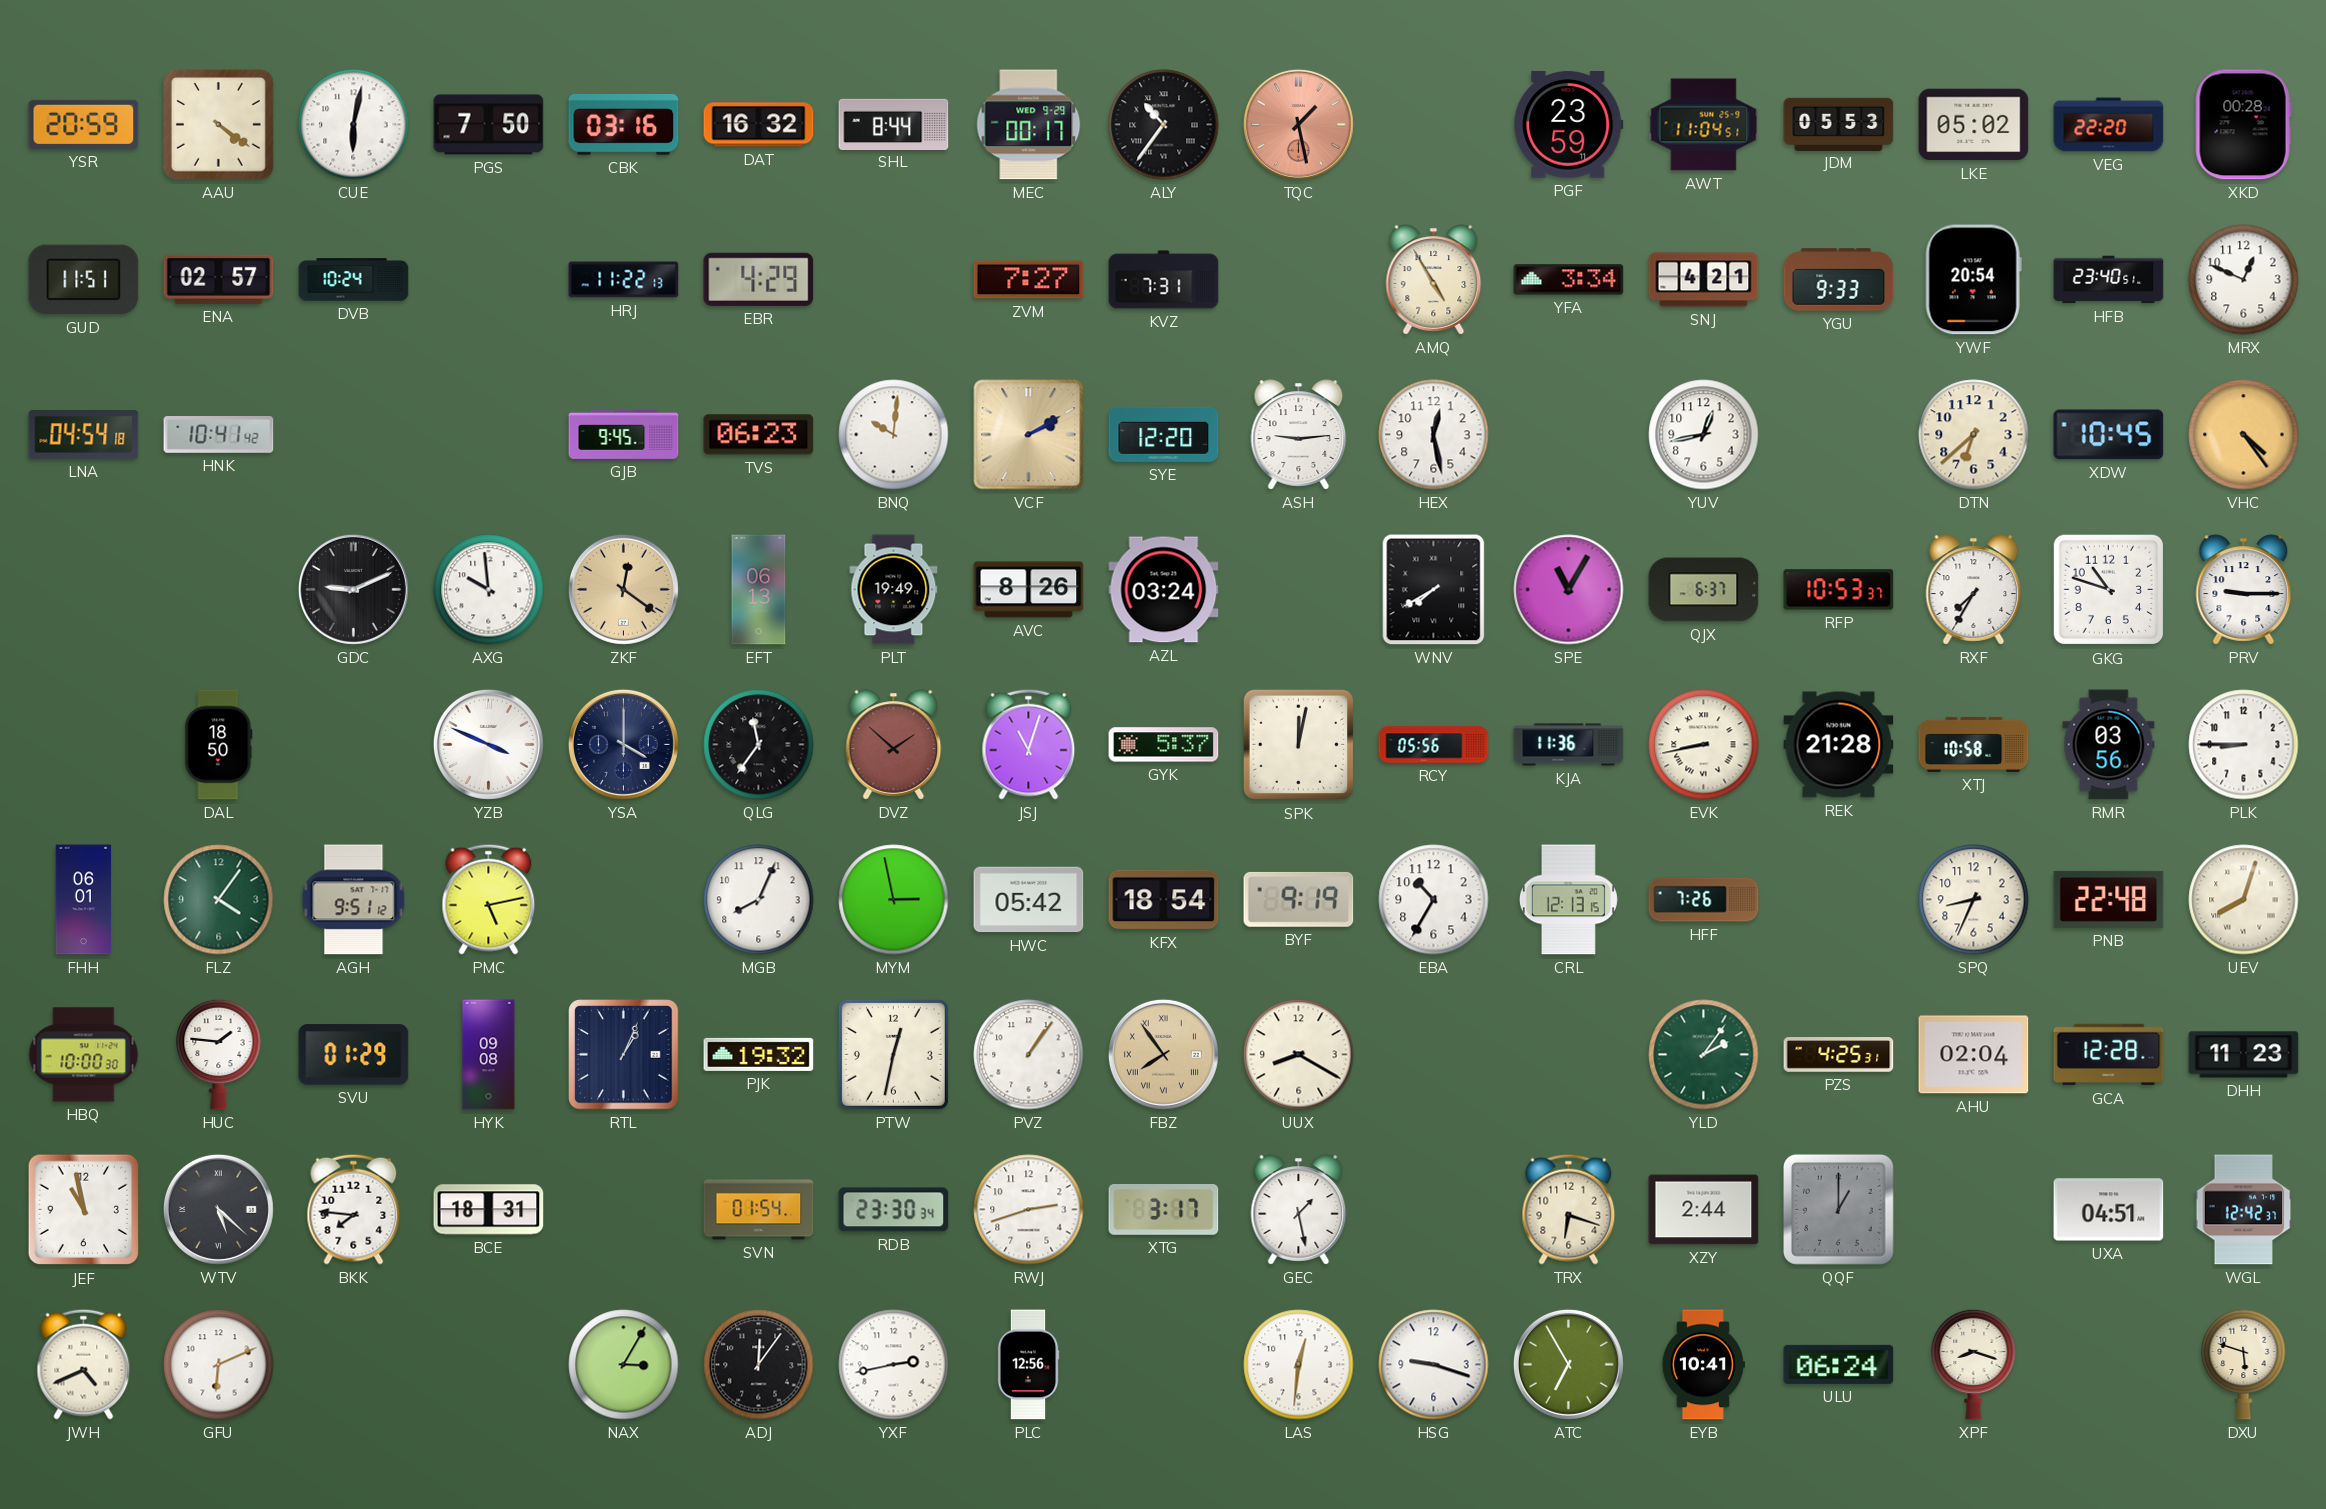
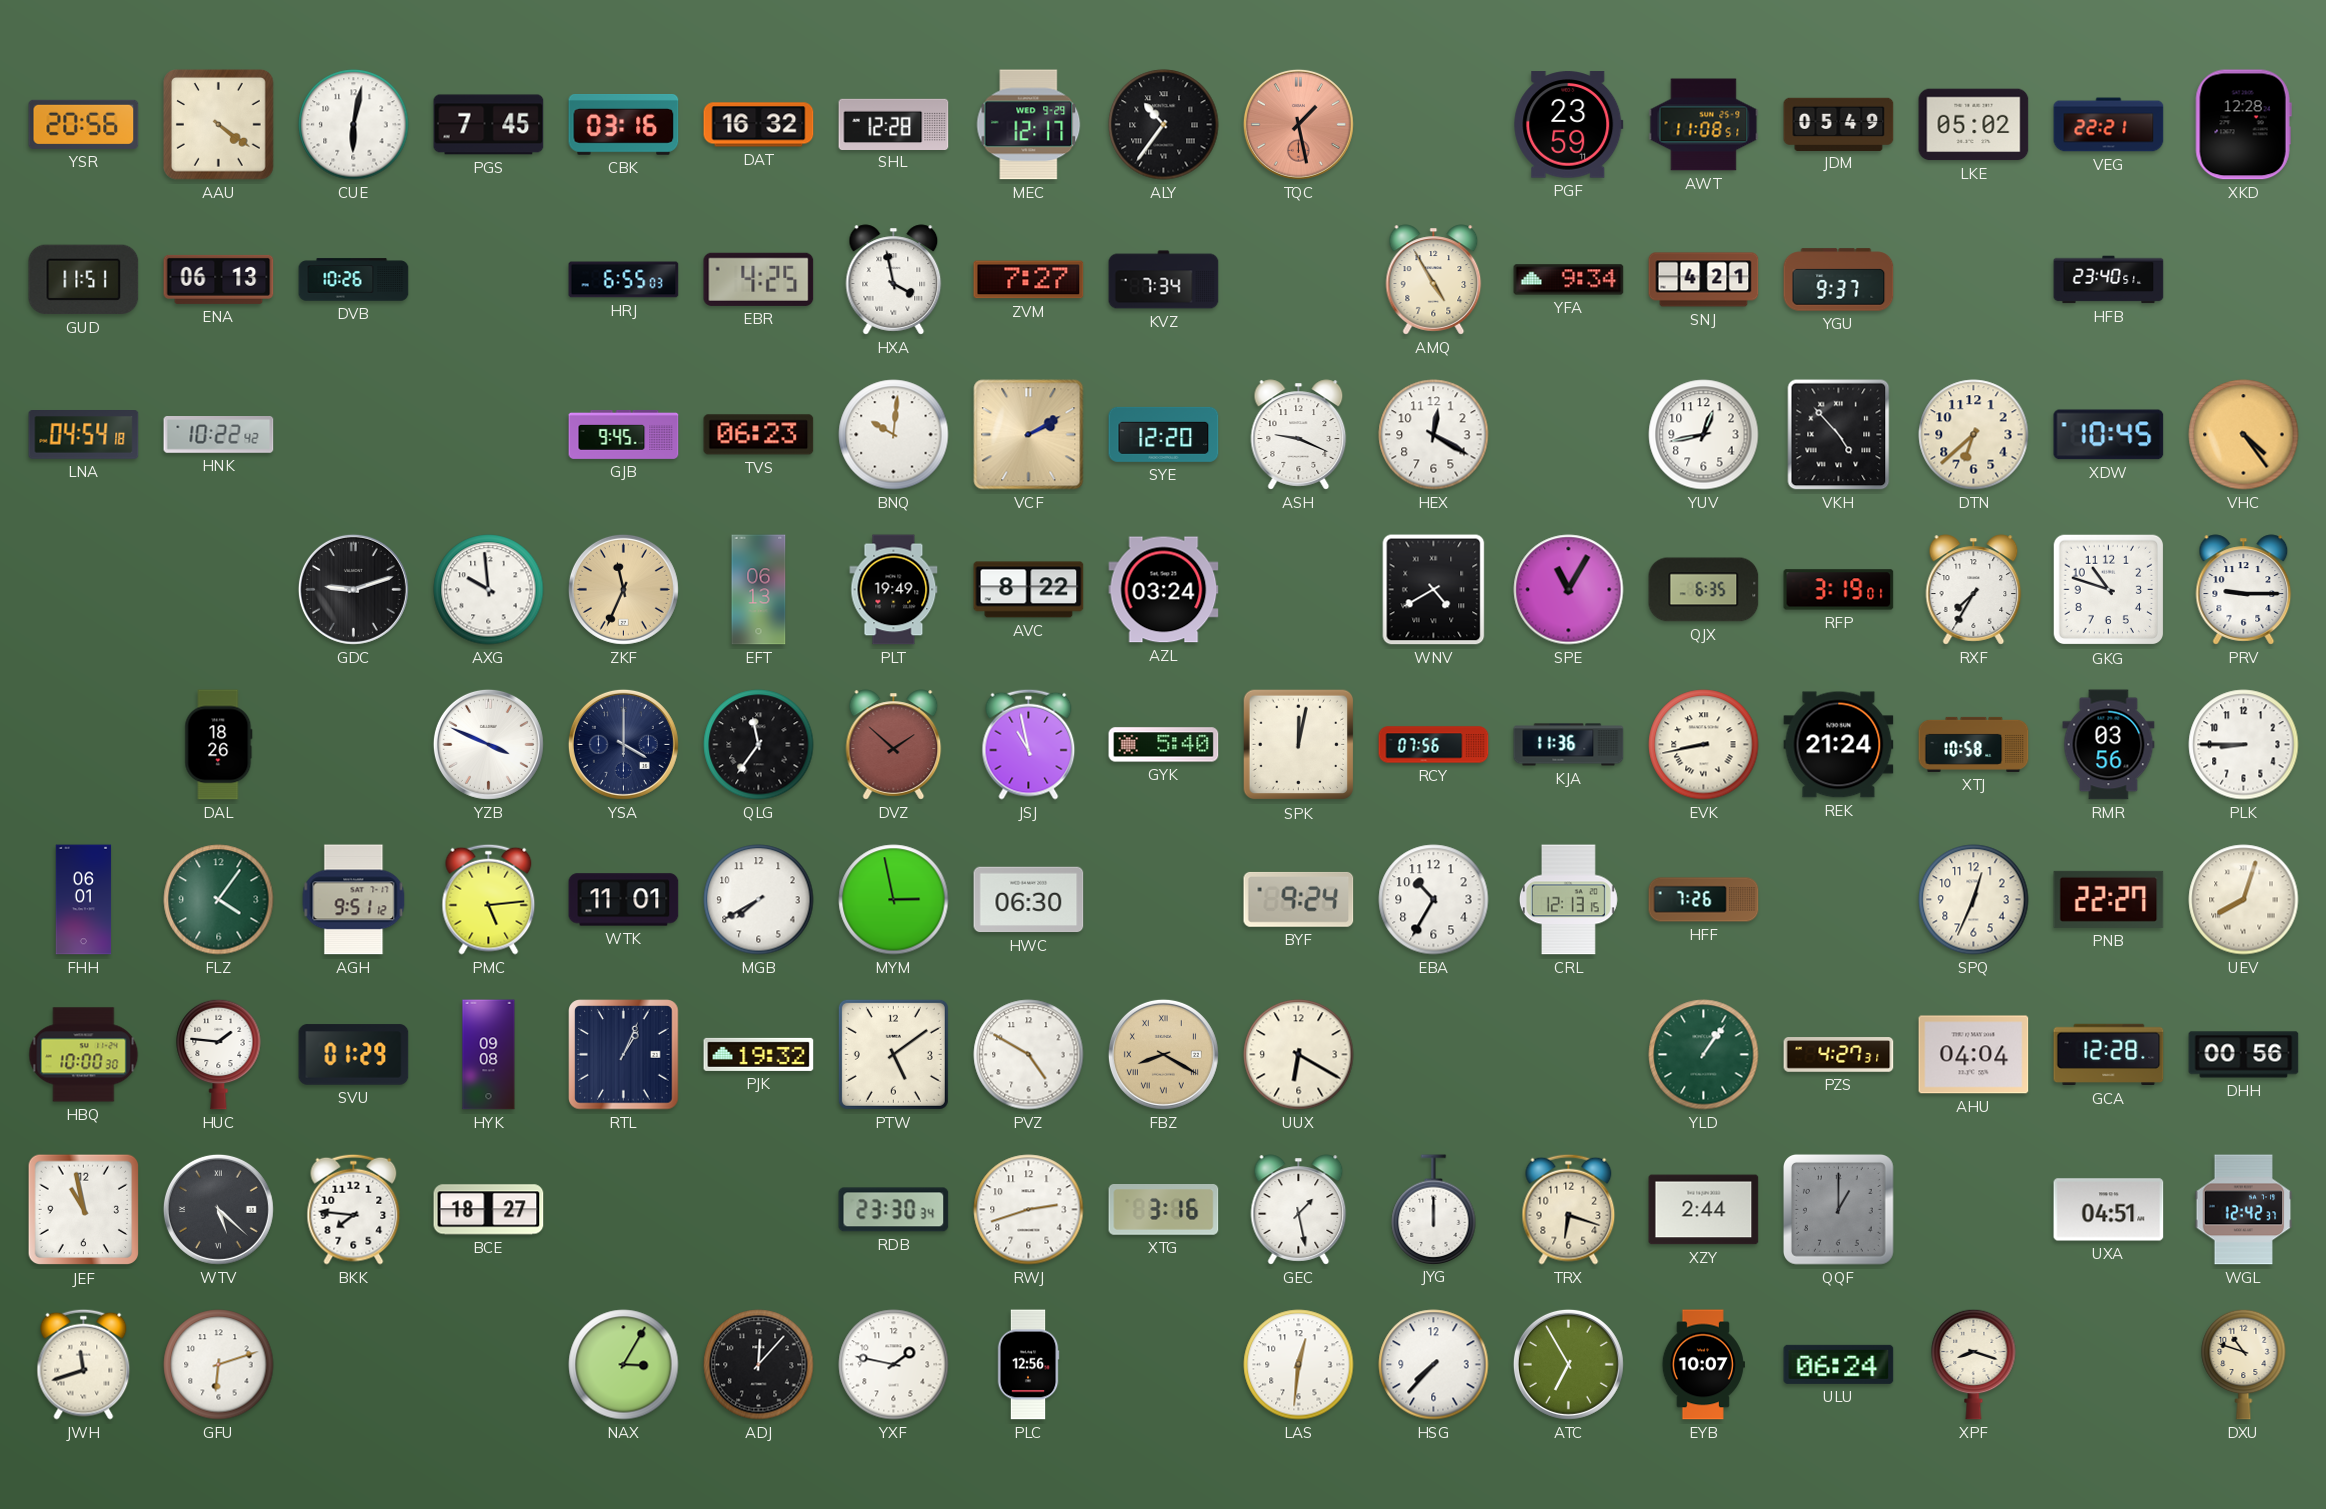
YSR: 20:59 -> 20:56
PGS: 7:50 -> 7:45
SHL: 8:44 -> 12:28
MEC: 00:17 -> 12:17
AWT: 11:04 -> 11:08
JDM: 05:53 -> 05:49
VEG: 22:20 -> 22:21
XKD: 00:28 -> 12:28
ENA: 02:57 -> 06:13
DVB: 10:24 -> 10:26
HRJ: 11:22 -> 6:55
EBR: 4:29 -> 4:25
HXA: none -> 3:58
KVZ: 7:31 -> 7:34
YFA: 3:34 -> 9:34
YGU: 9:33 -> 9:37
YWF: 20:54 -> none
MRX: 12:49 -> none
HNK: 10:41 -> 10:22
ASH: 9:14 -> 9:19
HEX: 12:28 -> 12:20
VKH: none -> 4:53
GDC: 9:11 -> 9:12
ZKF: 12:21 -> 11:34
AVC: 8:26 -> 8:22
WNV: 7:40 -> 4:40
QJX: 6:37 -> 6:35
RFP: 10:53 -> 3:19
DAL: 18:50 -> 18:26
JSJ: 11:03 -> 10:58
GYK: 5:37 -> 5:40
RCY: 05:56 -> 07:56
REK: 21:28 -> 21:24
PMC: 5:13 -> 5:14
WTK: none -> 11:01
MGB: 8:04 -> 7:40
HWC: 05:42 -> 06:30
KFX: 18:54 -> none
BYF: 9:19 -> 9:24
SPQ: 8:34 -> 12:34
PNB: 22:48 -> 22:27
PTW: 12:32 -> 5:09
PVZ: 1:06 -> 4:50
FBZ: 7:54 -> 8:20
UUX: 8:20 -> 6:20
YLD: 2:06 -> 1:06
PZS: 4:25 -> 4:27
AHU: 02:04 -> 04:04
DHH: 11:23 -> 00:56
BCE: 18:31 -> 18:27
SVN: 01:54 -> none
XTG: 3:17 -> 3:16
JYG: none -> 12:00
JWH: 4:41 -> 11:42
GFU: 6:11 -> 6:12
ADJ: 12:06 -> 12:07
YXF: 2:43 -> 1:47
HSG: 9:18 -> 7:37
EYB: 10:41 -> 10:07
DXU: 5:48 -> 10:48
